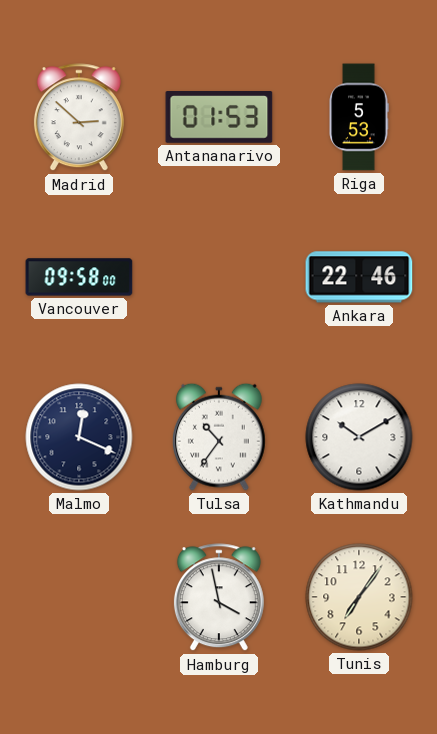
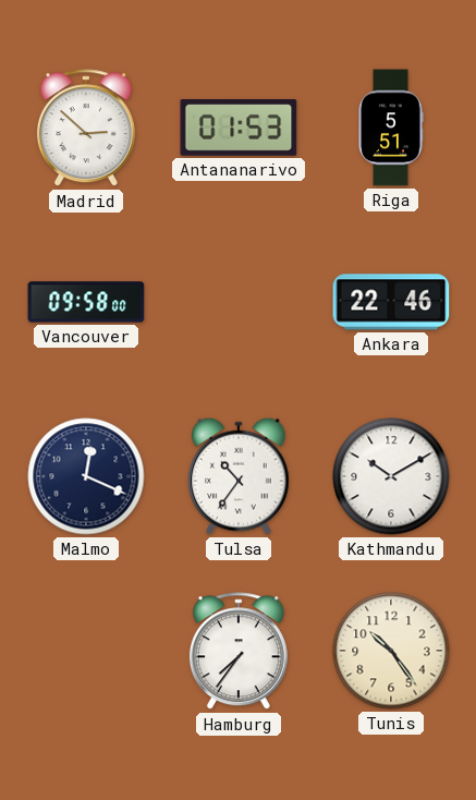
Riga: 5:53 -> 5:51
Hamburg: 3:58 -> 7:36
Tunis: 7:06 -> 10:24
